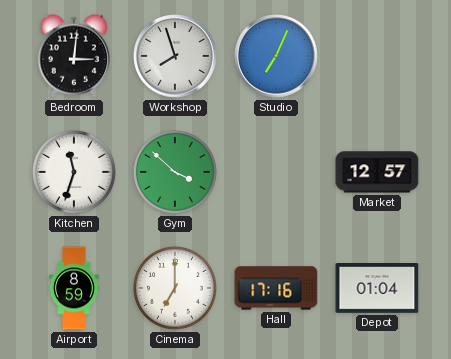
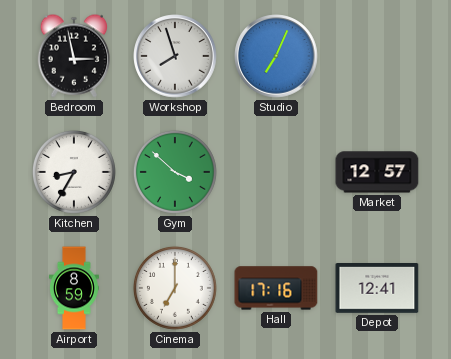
Bedroom: 3:01 -> 2:58
Kitchen: 11:33 -> 8:35
Depot: 01:04 -> 12:41
